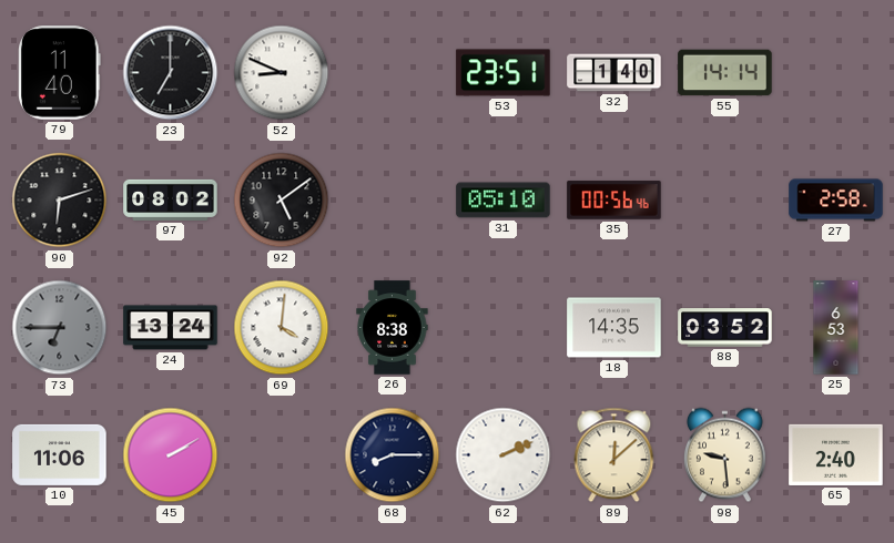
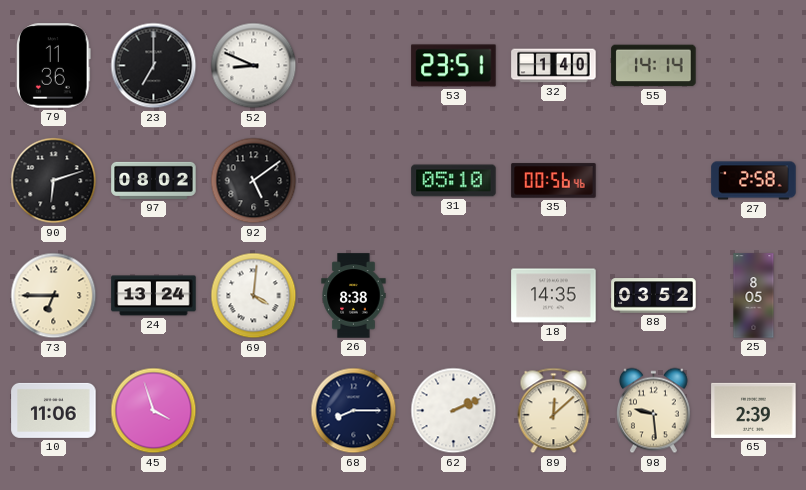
79: 11:40 -> 11:36
73 dial: grey -> cream
25: 6:53 -> 8:05
45: 2:10 -> 3:57
65: 2:40 -> 2:39
